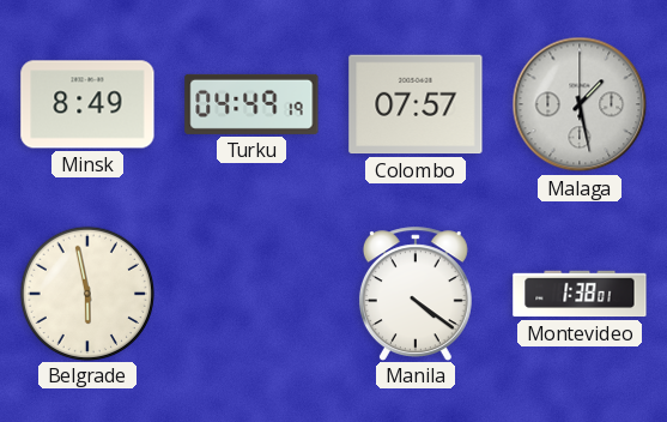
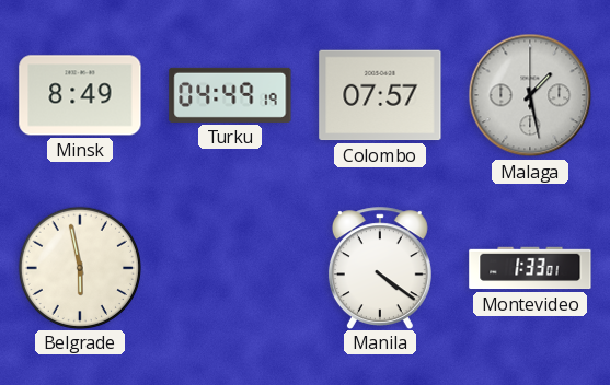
Montevideo: 1:38 -> 1:33
